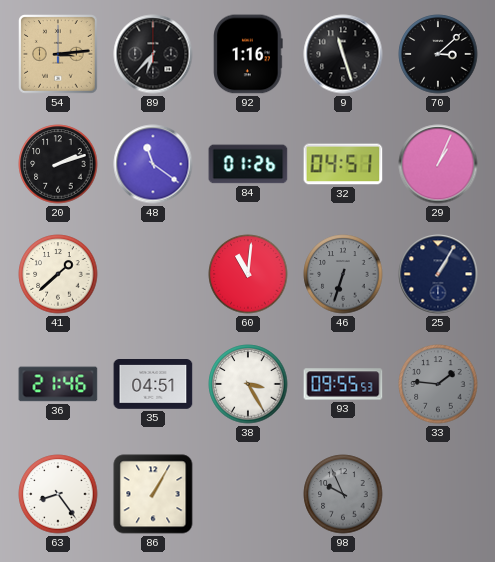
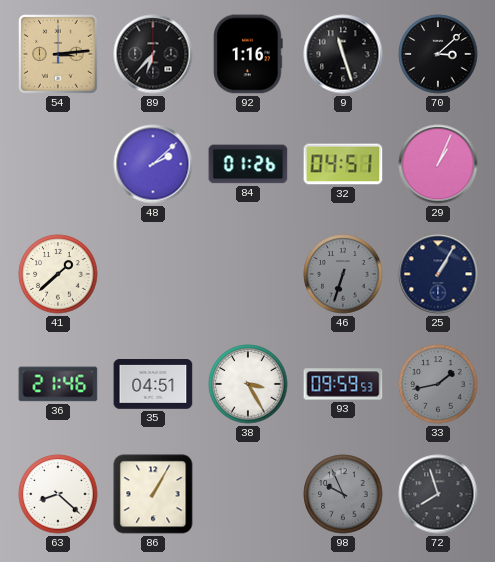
20: 2:12 -> none
48: 11:21 -> 2:08
60: 11:01 -> none
93: 09:55 -> 09:59
33: 1:46 -> 1:43
63: 8:24 -> 8:22
72: none -> 7:57
